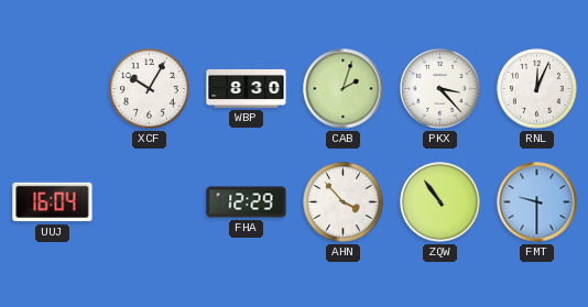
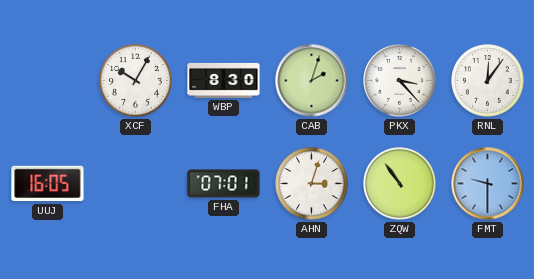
RNL: 12:04 -> 12:06
UUJ: 16:04 -> 16:05
FHA: 12:29 -> 07:01
AHN: 3:53 -> 3:03
